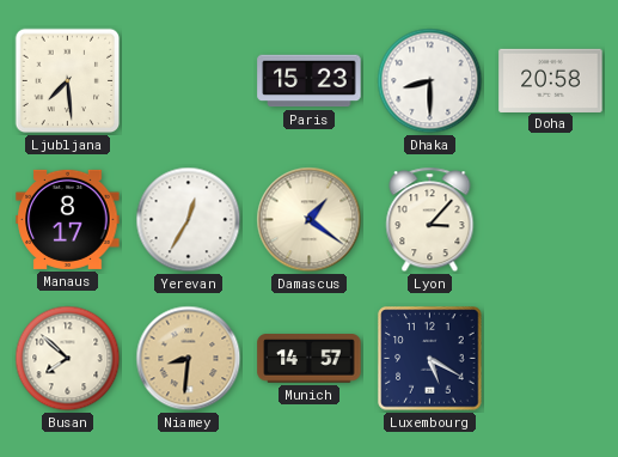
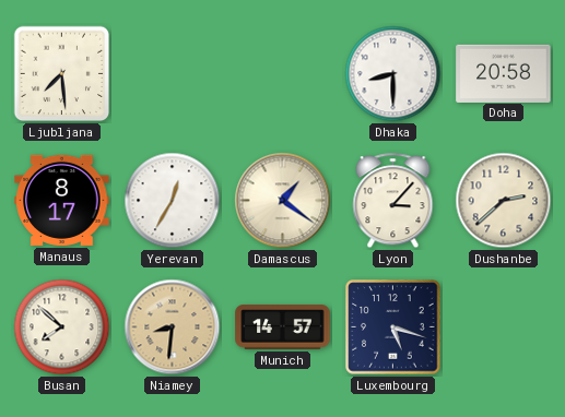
Paris: 15:23 -> none
Dushanbe: none -> 2:38
Luxembourg: 5:20 -> 5:18
